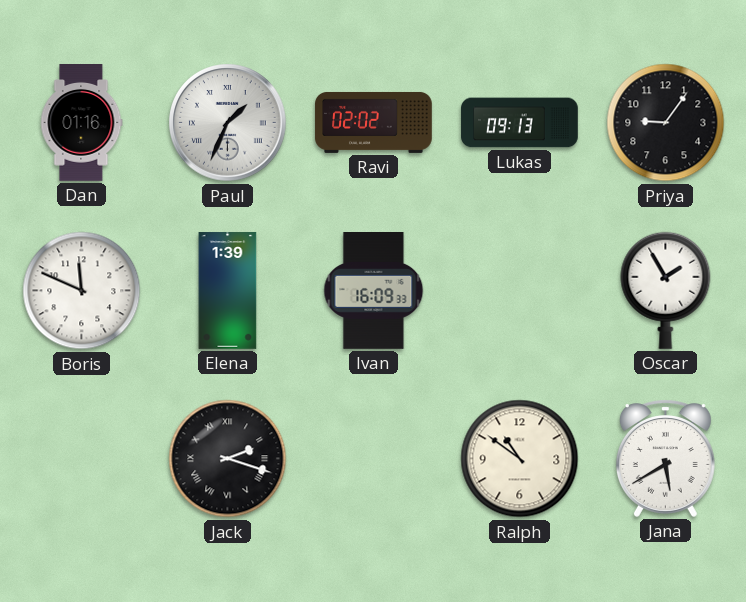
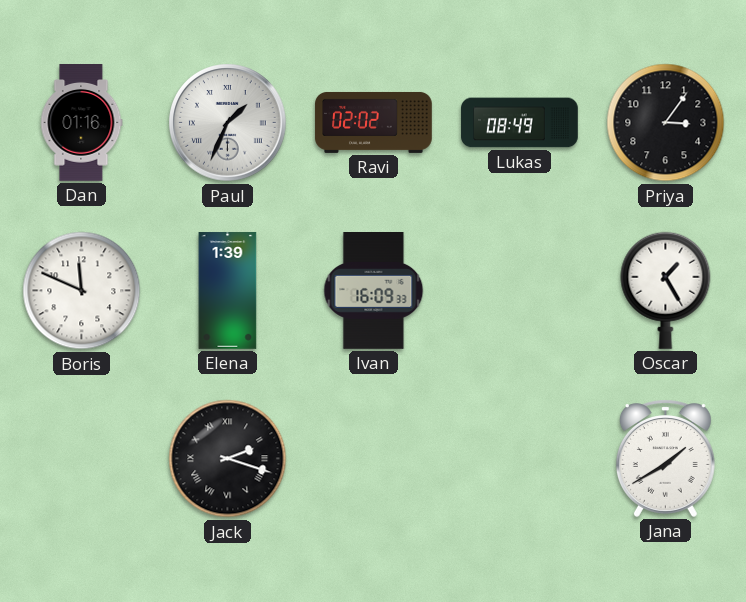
Lukas: 09:13 -> 08:49
Priya: 9:06 -> 3:06
Oscar: 1:55 -> 1:25
Ralph: 10:51 -> none
Jana: 5:40 -> 1:40
